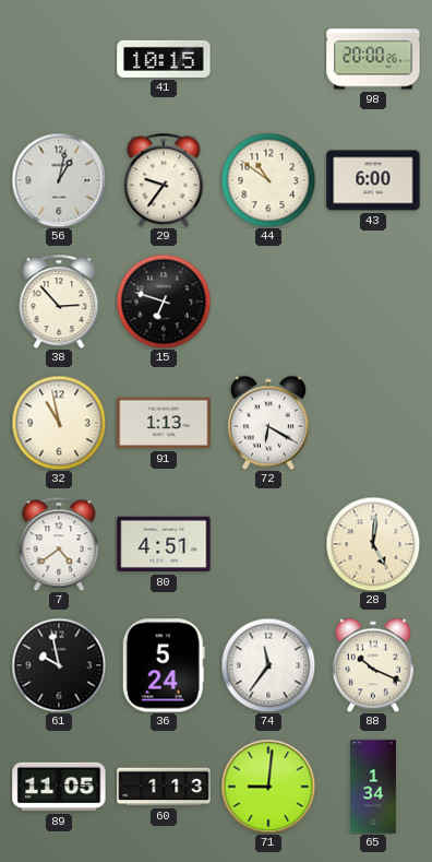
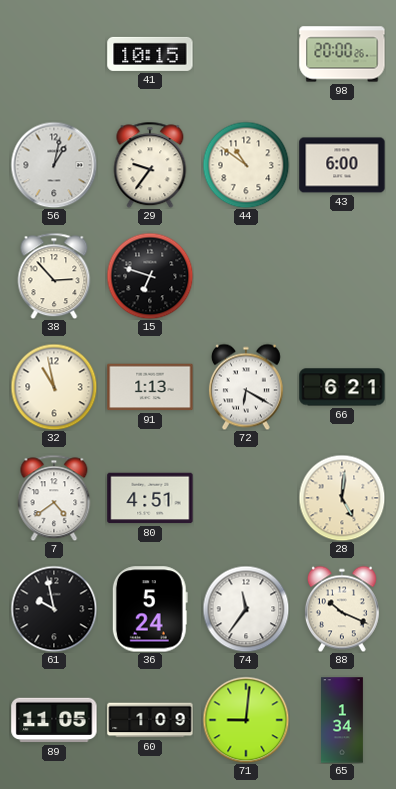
66: none -> 6:21
60: 1:13 -> 1:09
